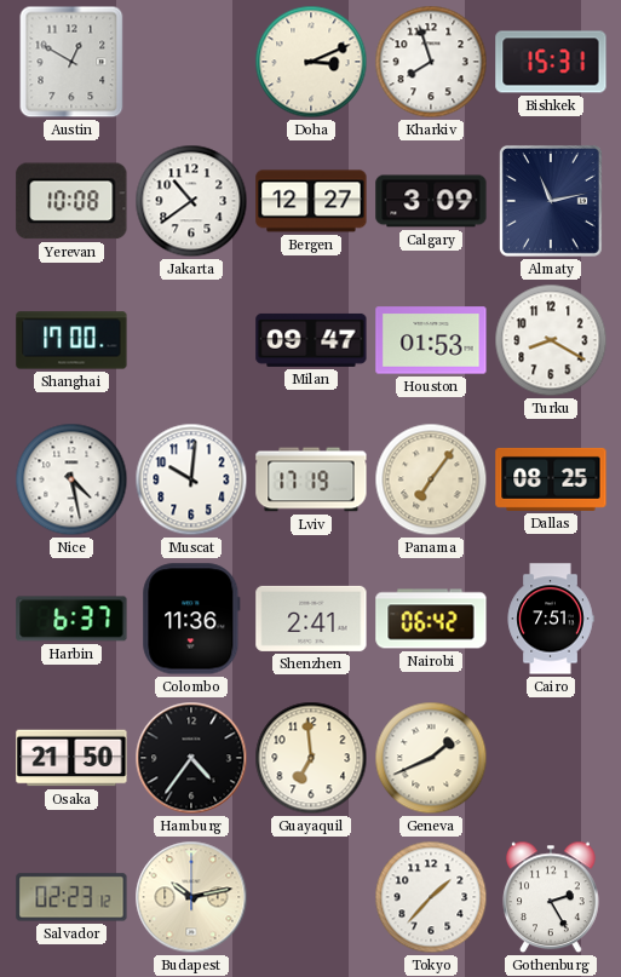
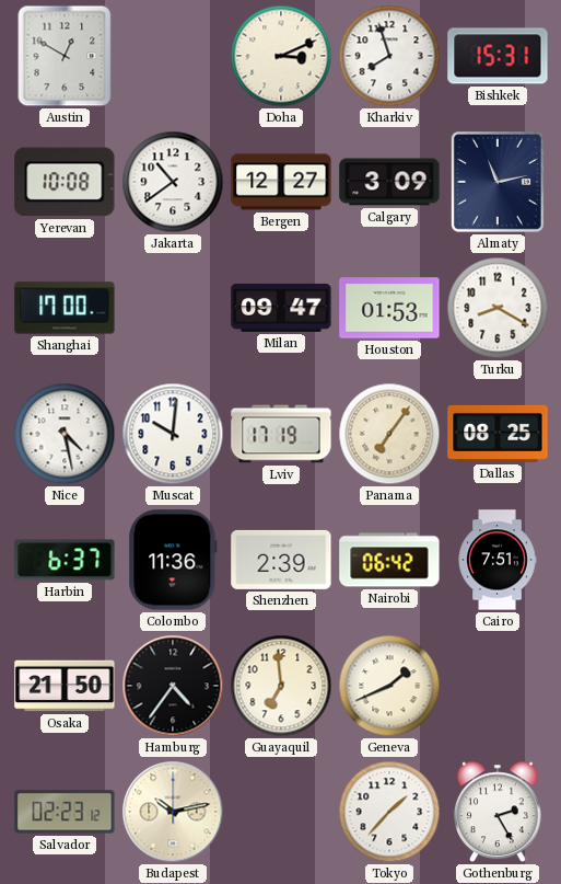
Shenzhen: 2:41 -> 2:39
